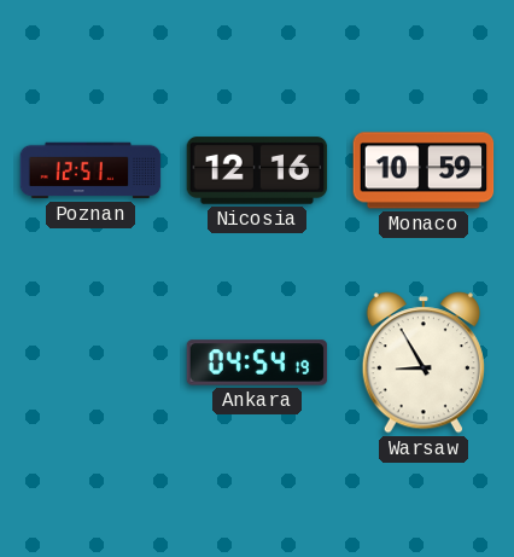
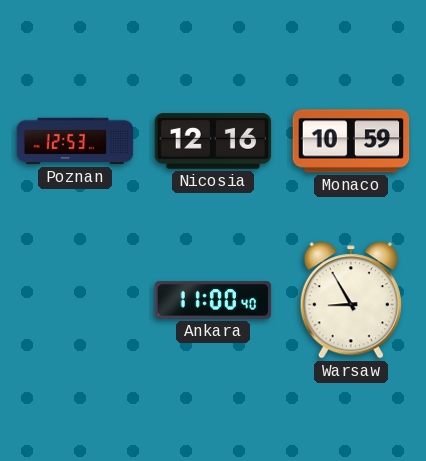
Poznan: 12:51 -> 12:53
Ankara: 04:54 -> 11:00
